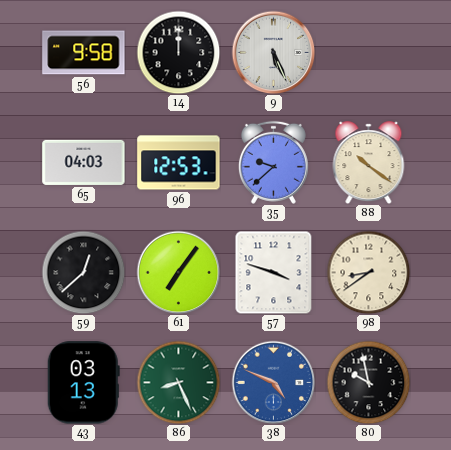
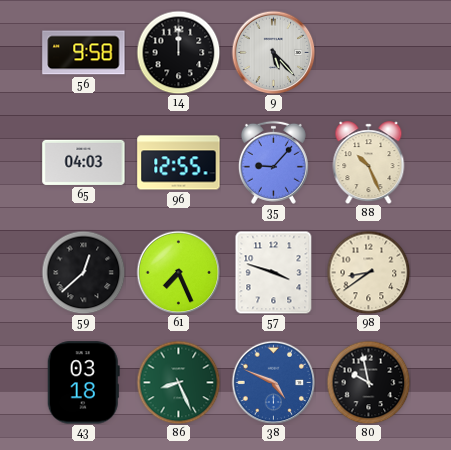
9: 5:26 -> 5:23
96: 12:53 -> 12:55
35: 9:38 -> 9:07
88: 10:21 -> 10:26
61: 7:06 -> 7:26
43: 03:13 -> 03:18
